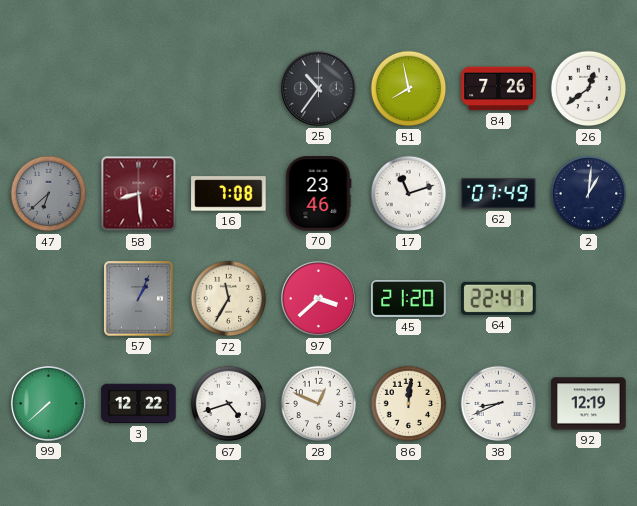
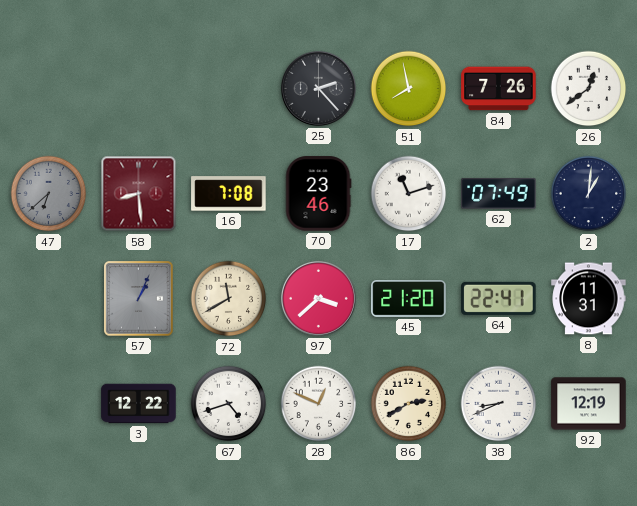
25: 10:36 -> 2:23
72: 11:35 -> 11:40
8: none -> 11:31
99: 7:38 -> none
86: 12:01 -> 2:40
